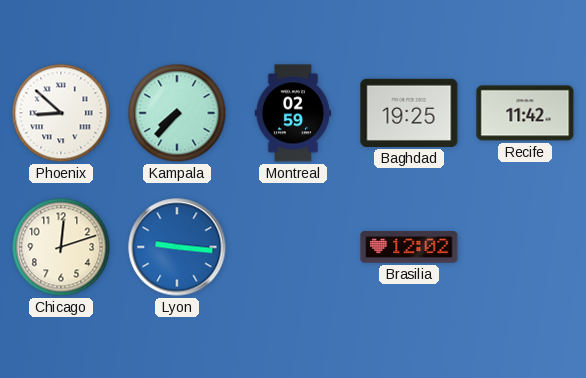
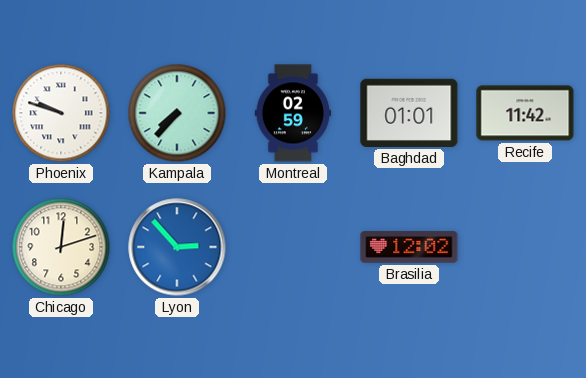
Phoenix: 8:52 -> 9:48
Baghdad: 19:25 -> 01:01
Lyon: 9:16 -> 2:53
